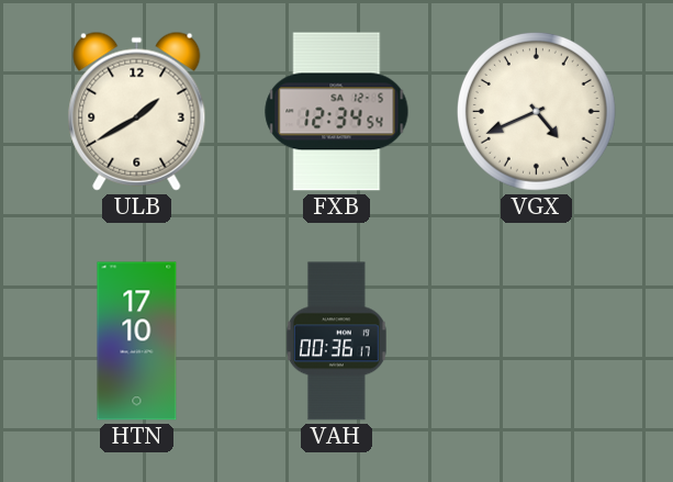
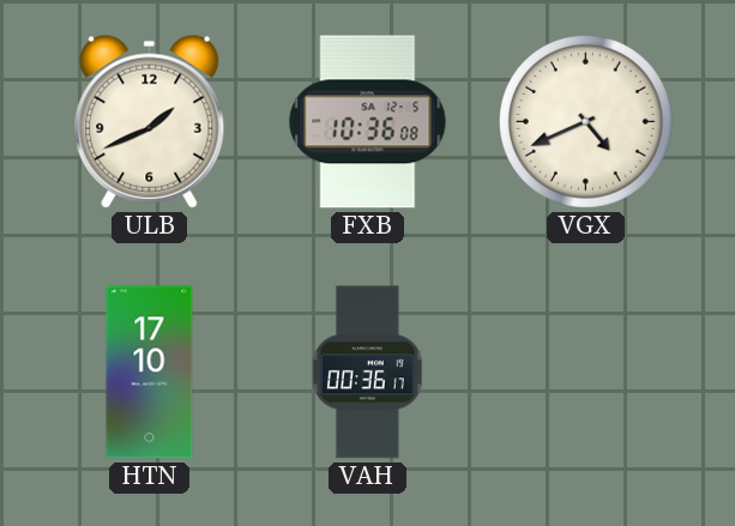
ULB: 1:40 -> 1:41
FXB: 12:34 -> 10:36
